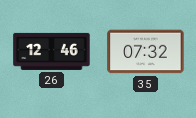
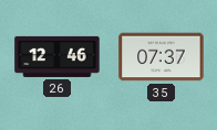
35: 07:32 -> 07:37
